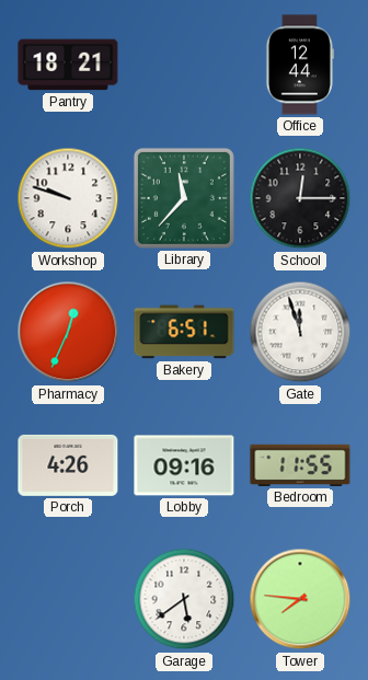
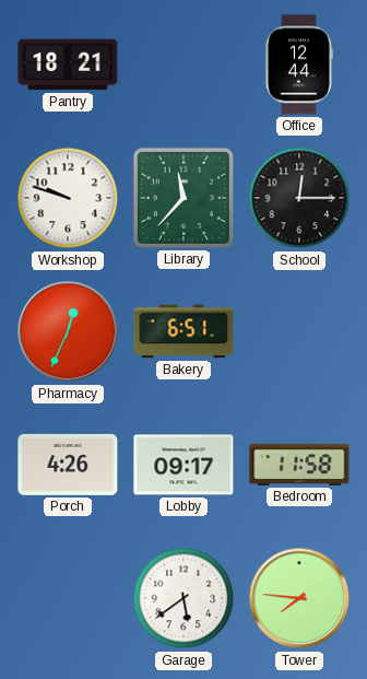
Gate: 11:57 -> none
Lobby: 09:16 -> 09:17
Bedroom: 11:55 -> 11:58
